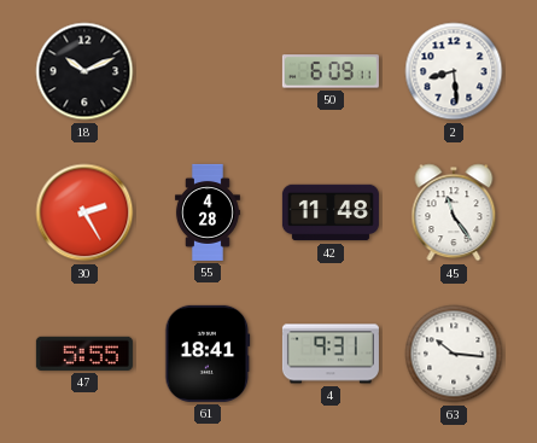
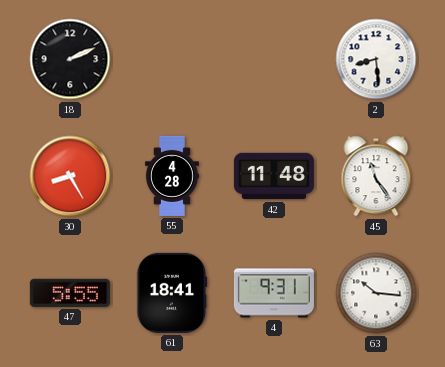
18: 10:11 -> 2:11
50: 6:09 -> none
30: 2:25 -> 8:25
